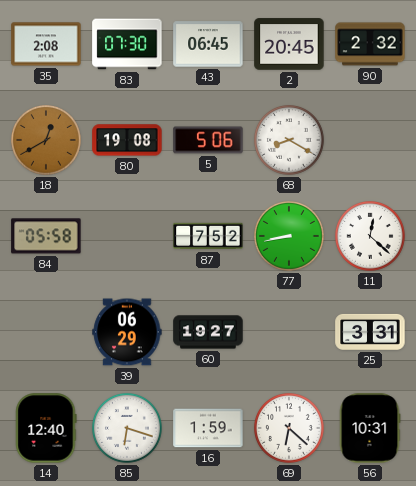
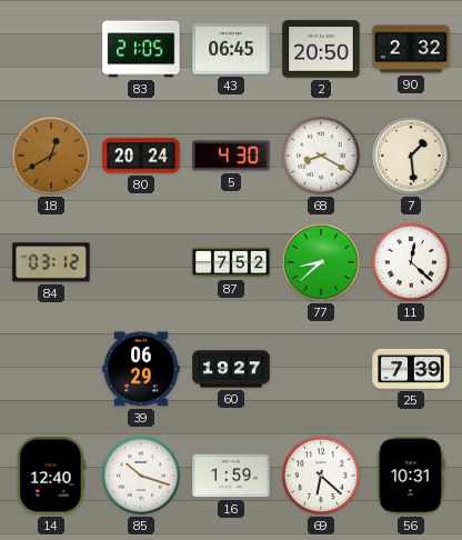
35: 2:08 -> none
83: 07:30 -> 21:05
2: 20:45 -> 20:50
80: 19:08 -> 20:24
5: 5:06 -> 4:30
7: none -> 1:29
84: 05:58 -> 03:12
77: 8:43 -> 8:38
25: 3:31 -> 7:39
85: 6:18 -> 10:18
